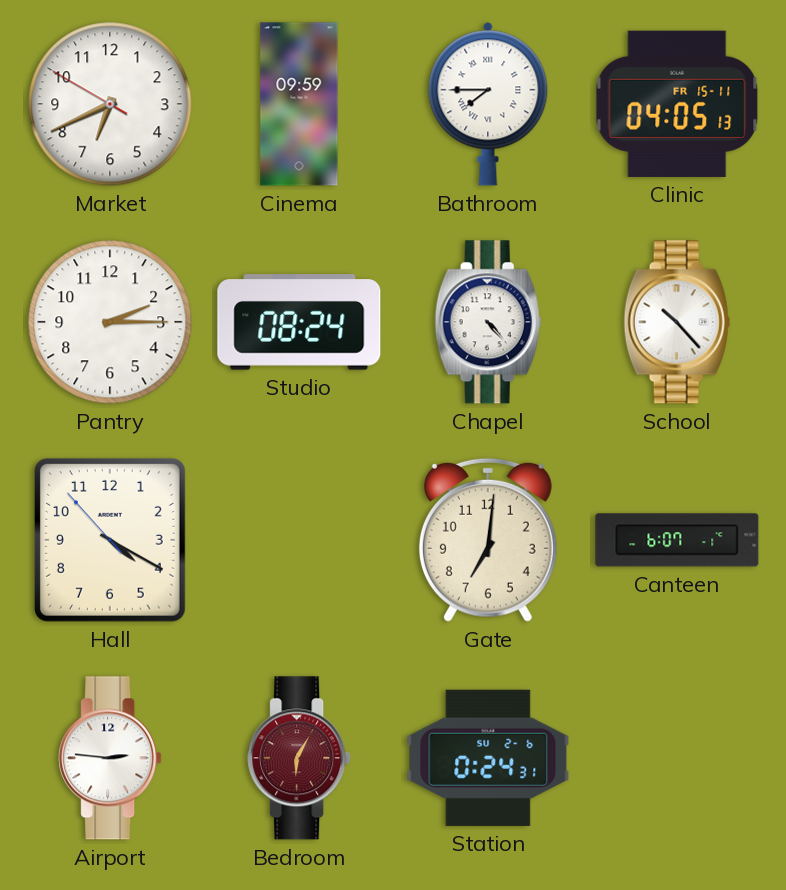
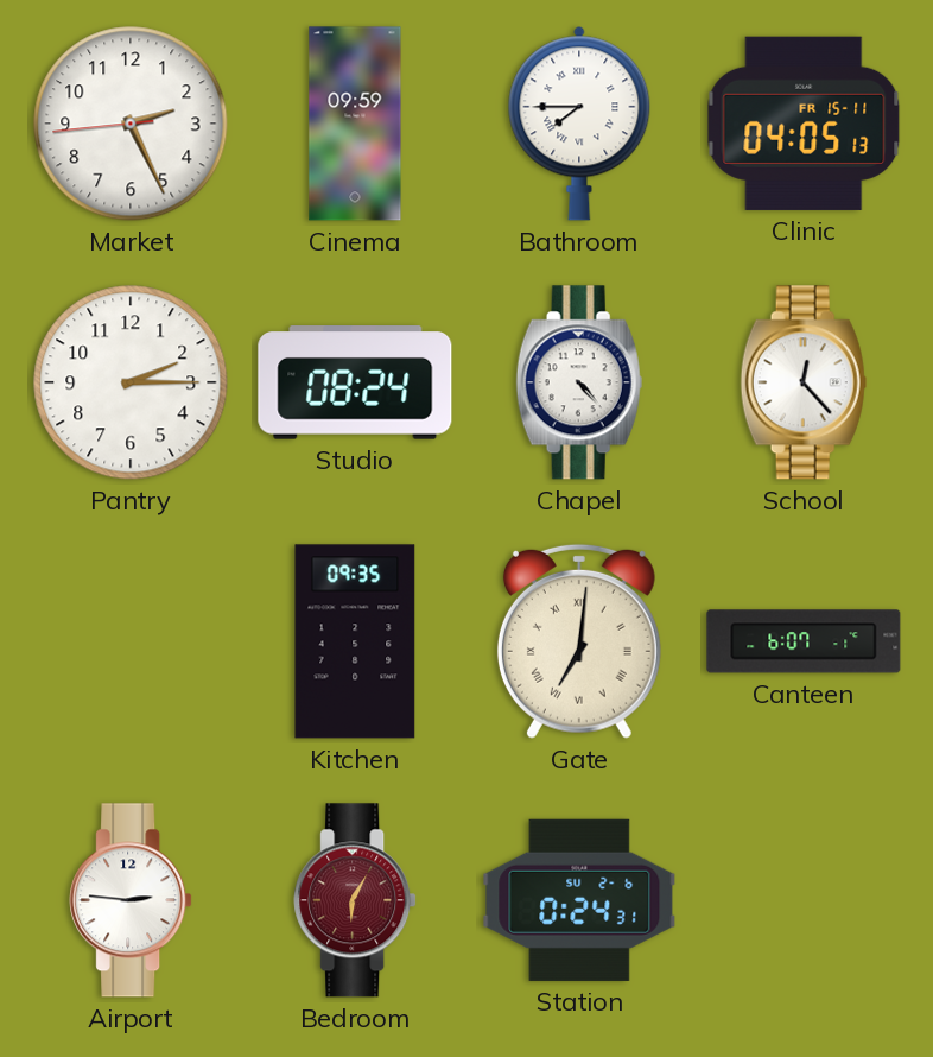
Market: 6:40 -> 2:25
School: 10:23 -> 12:23
Hall: 4:19 -> none
Kitchen: none -> 09:35
Gate numerals: Arabic -> Roman
